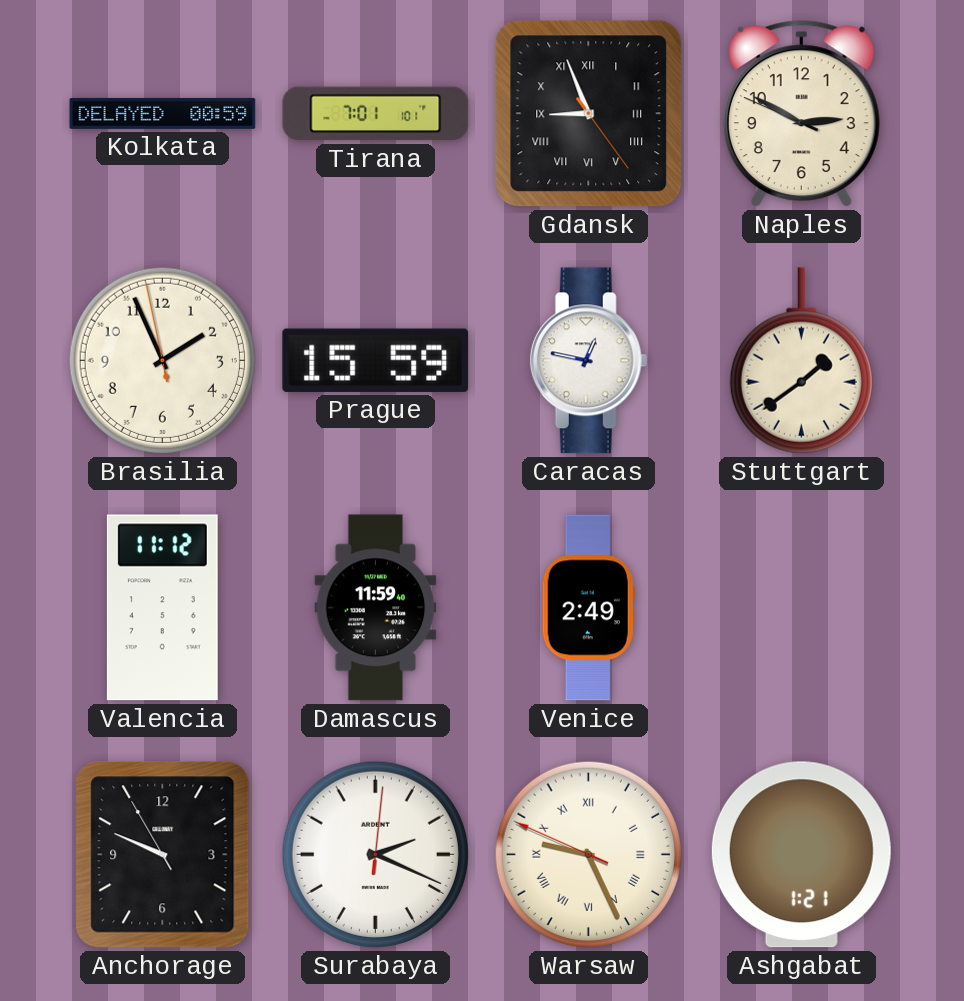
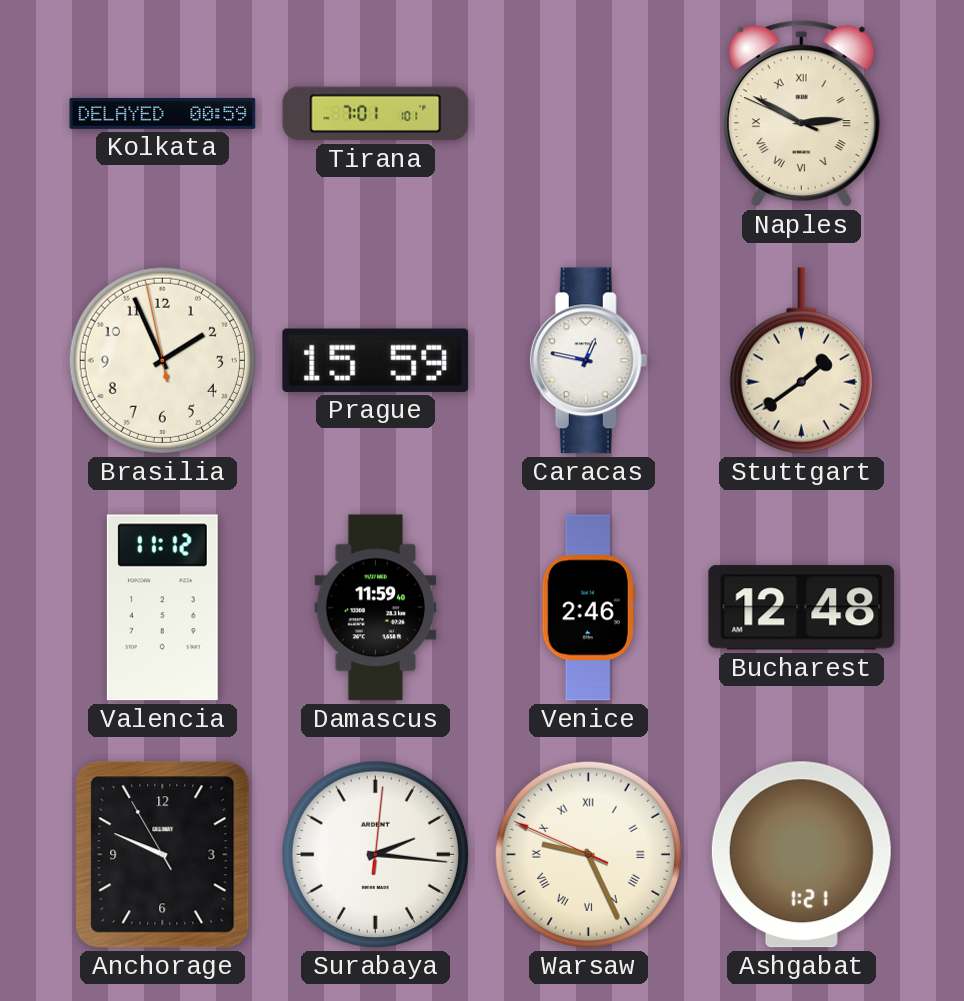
Gdansk: 8:56 -> none
Naples numerals: Arabic -> Roman
Venice: 2:49 -> 2:46
Bucharest: none -> 12:48
Surabaya: 2:19 -> 2:16
